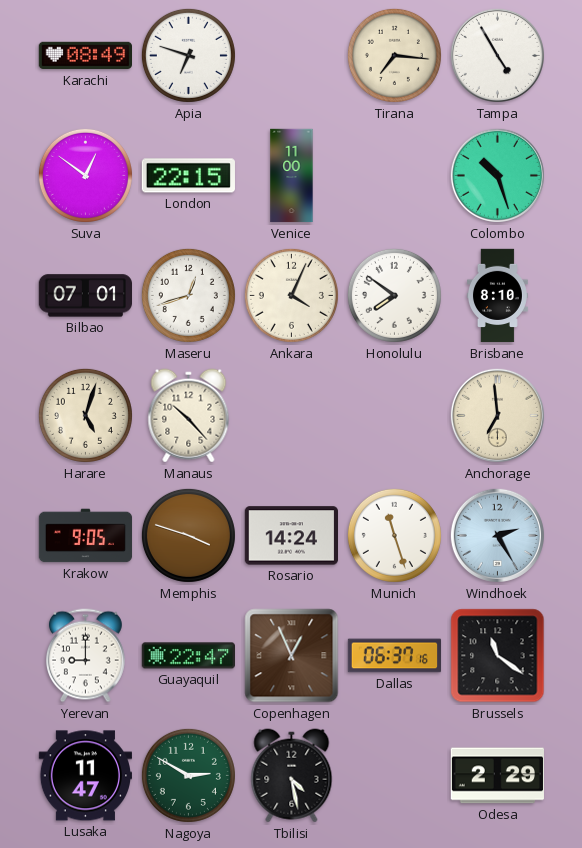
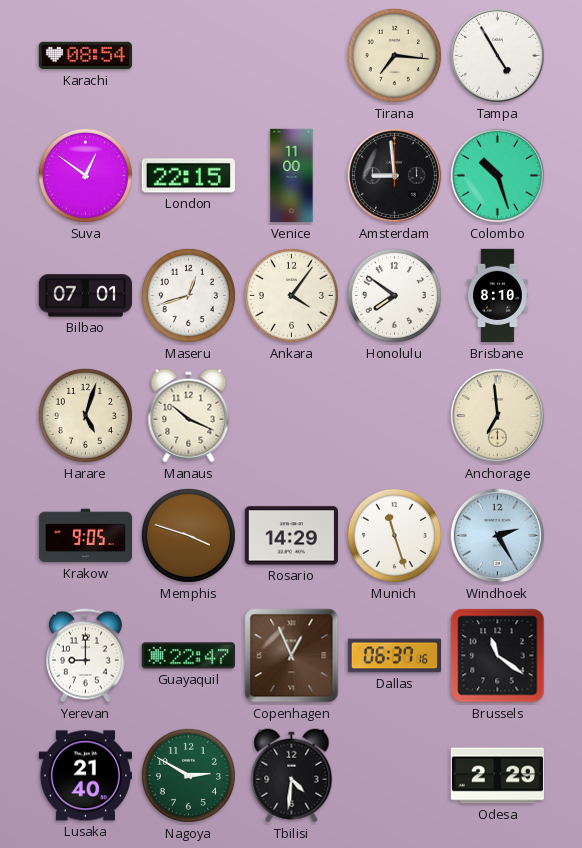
Karachi: 08:49 -> 08:54
Apia: 6:48 -> none
Amsterdam: none -> 8:59
Ankara: 4:04 -> 4:06
Manaus: 10:23 -> 10:19
Rosario: 14:24 -> 14:29
Lusaka: 11:47 -> 21:40
Tbilisi: 4:28 -> 4:31
